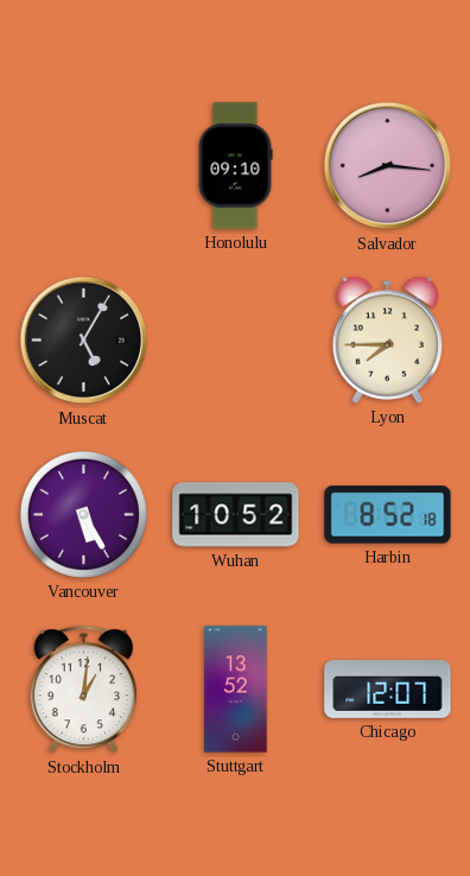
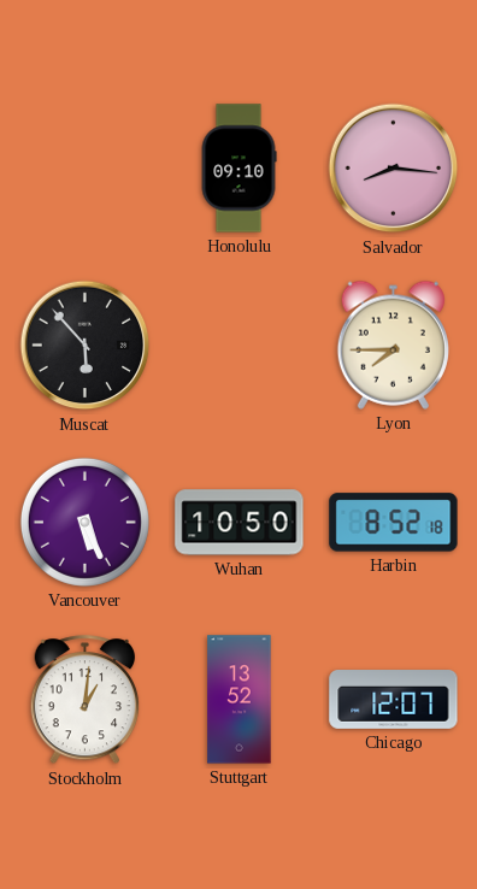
Muscat: 5:05 -> 5:53
Vancouver: 5:25 -> 5:26
Wuhan: 10:52 -> 10:50
